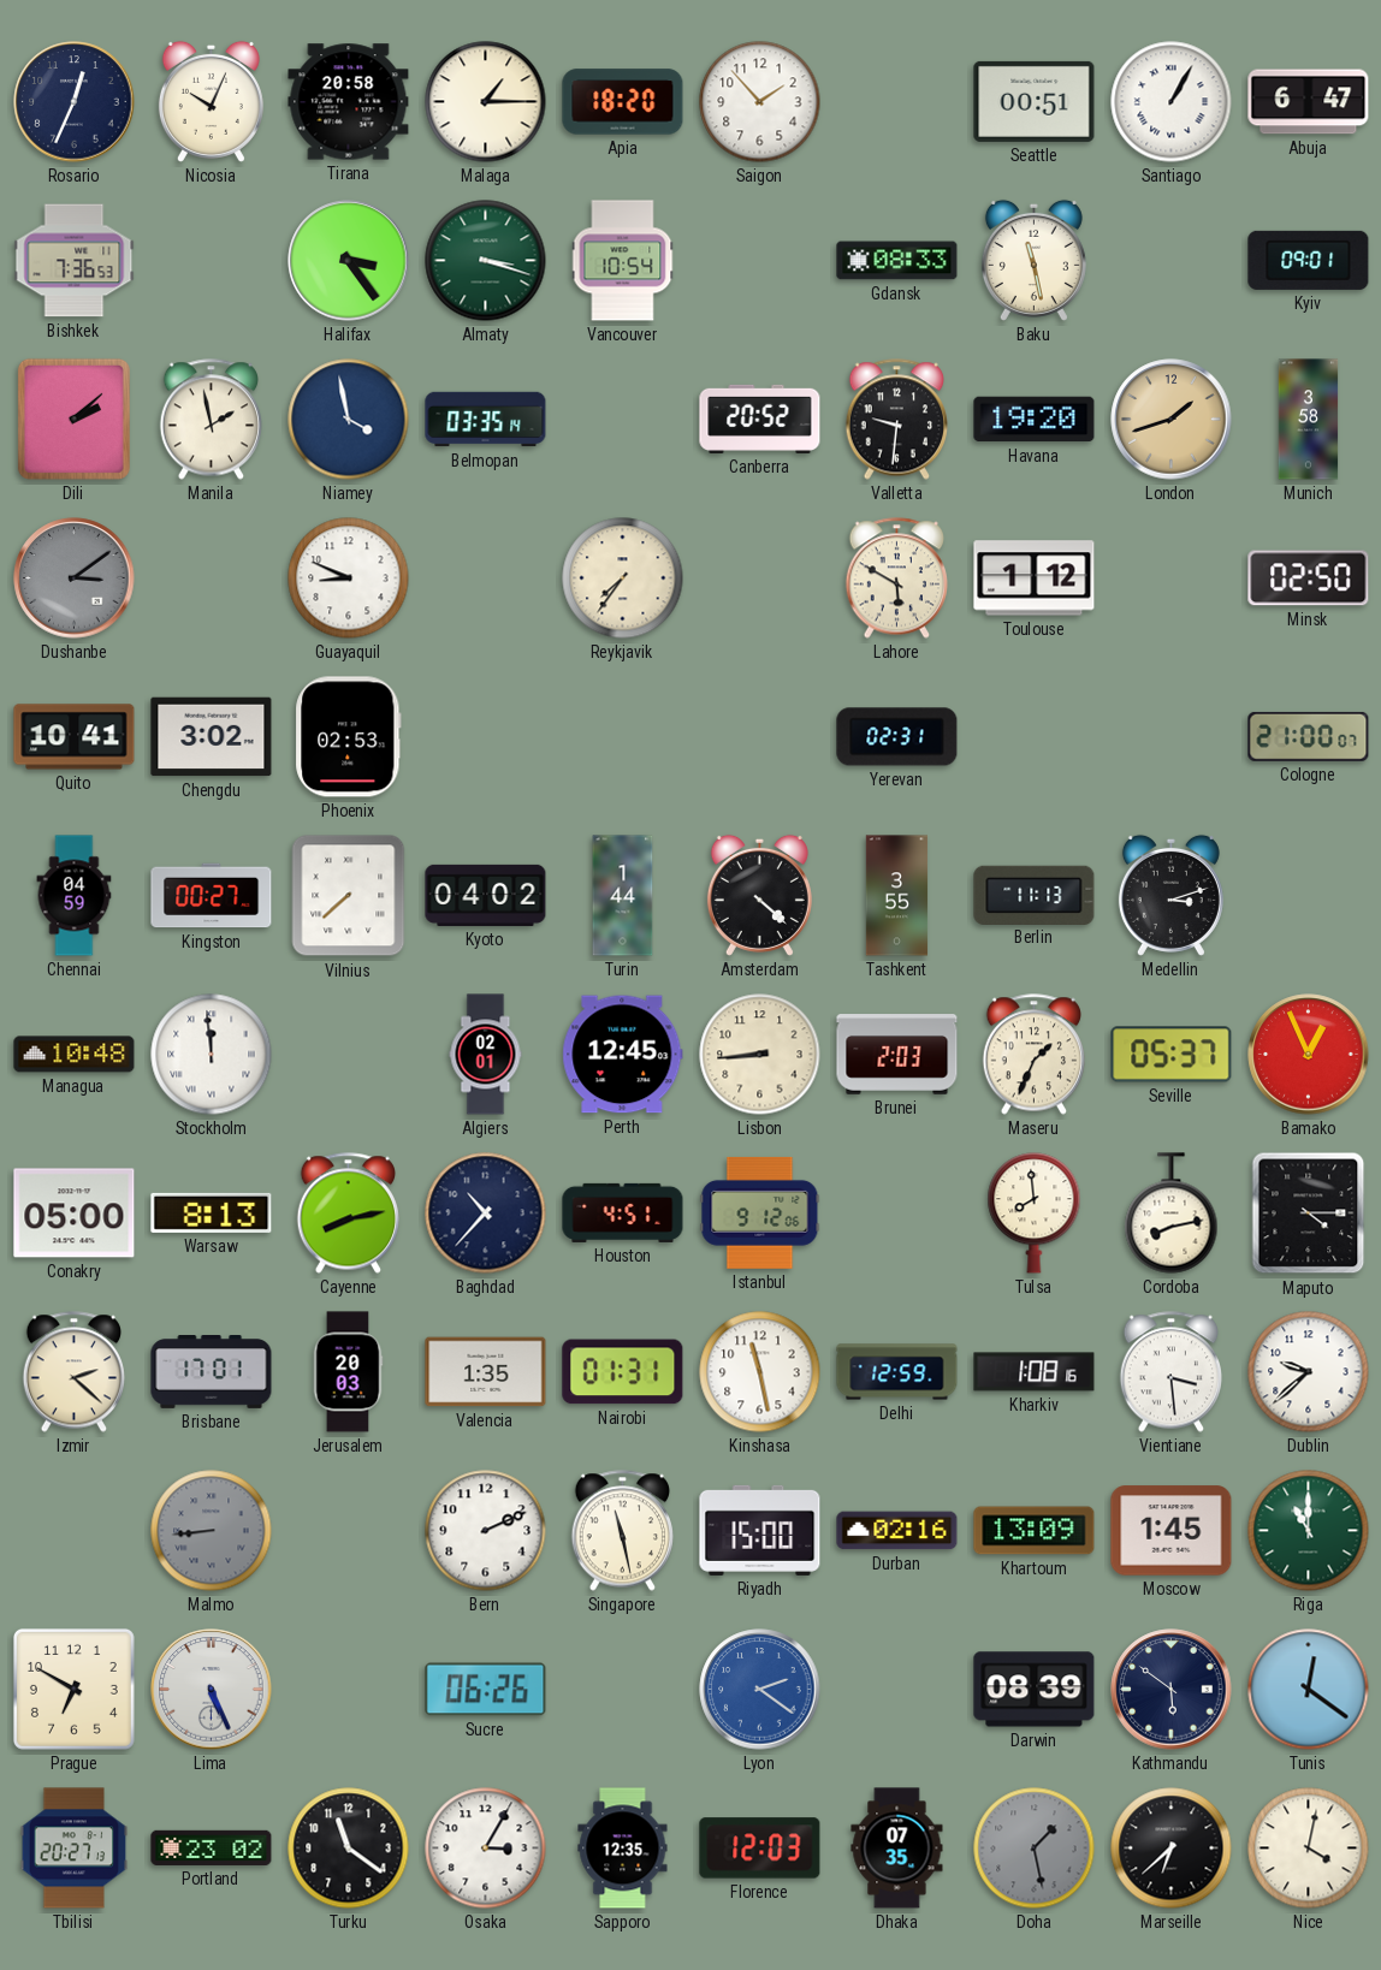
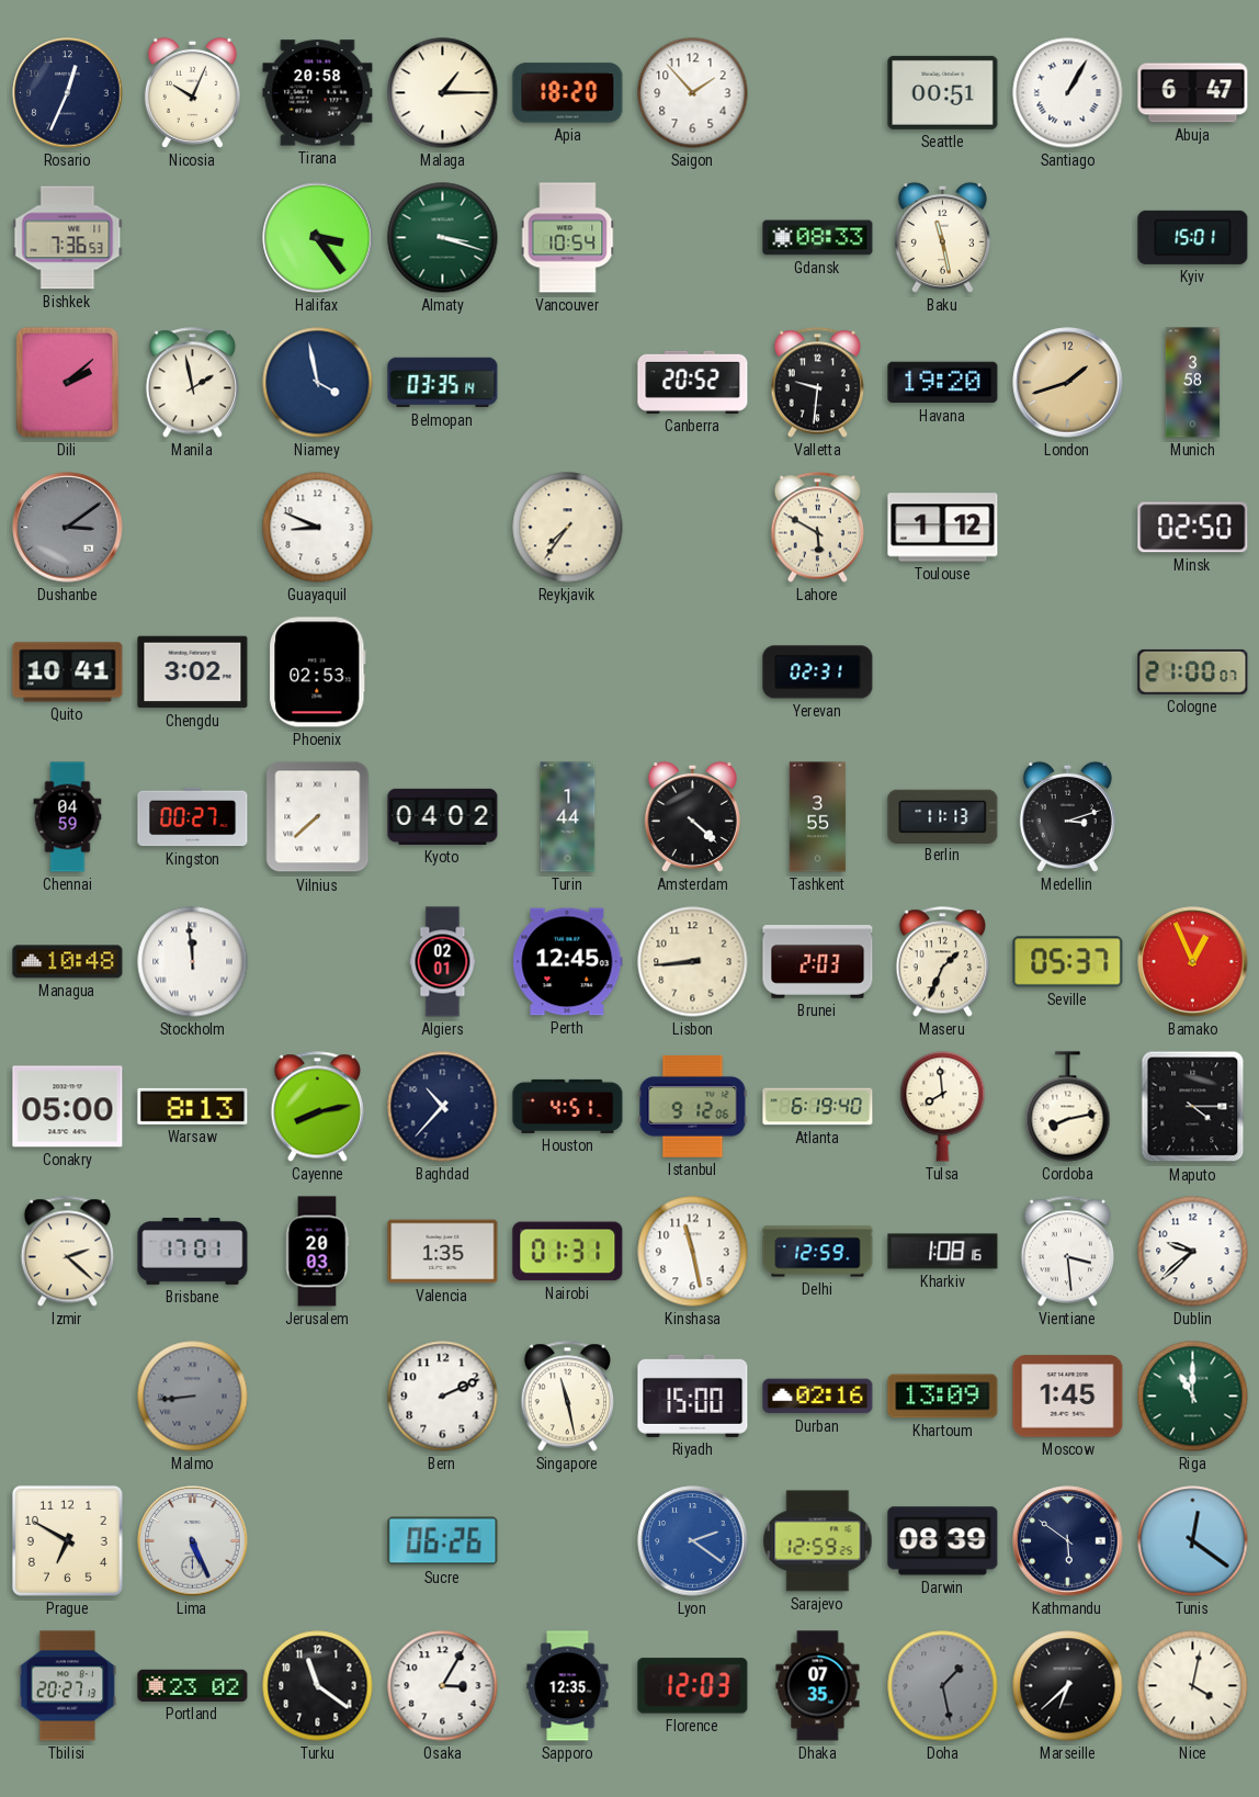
Kyiv: 09:01 -> 15:01
Atlanta: none -> 6:19
Sarajevo: none -> 12:59
